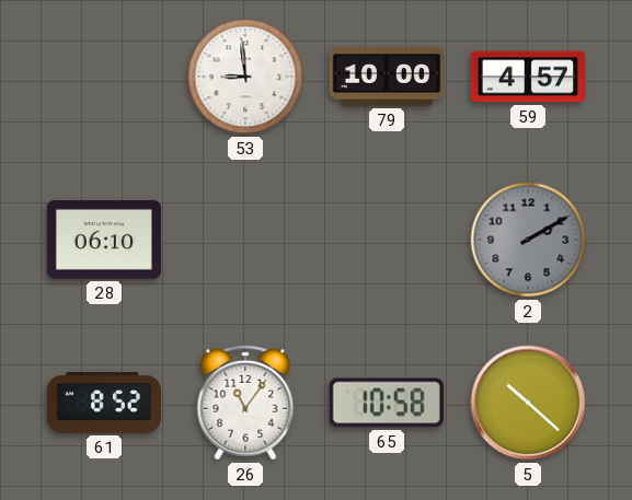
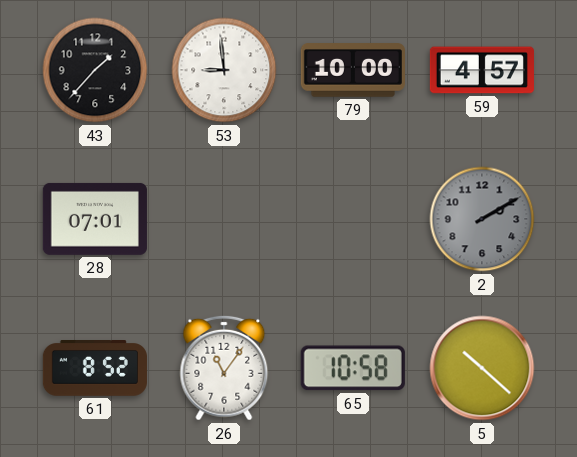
43: none -> 1:37
28: 06:10 -> 07:01
